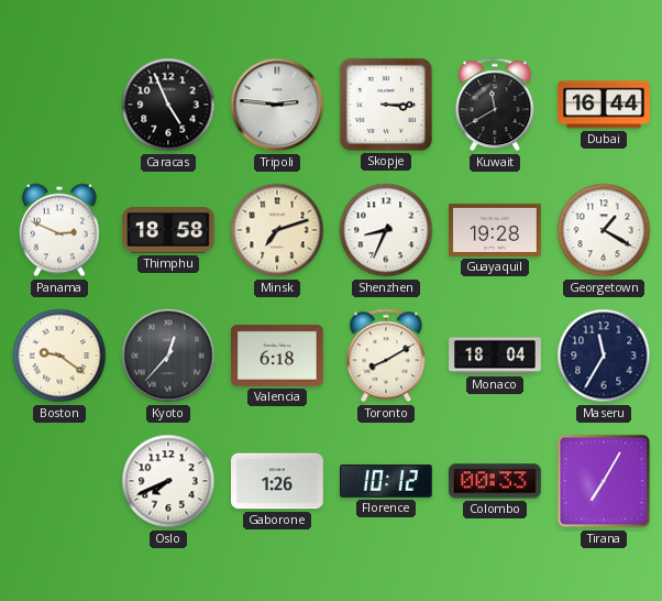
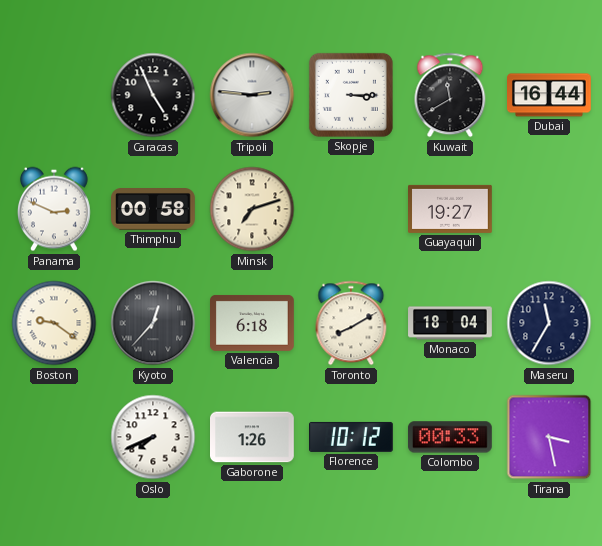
Thimphu: 18:58 -> 00:58
Shenzhen: 8:34 -> none
Guayaquil: 19:28 -> 19:27
Georgetown: 1:20 -> none
Tirana: 7:05 -> 3:28
